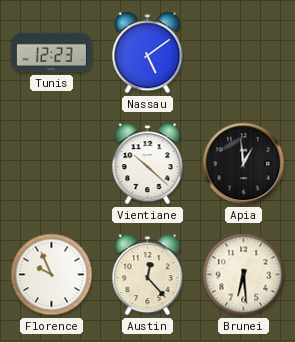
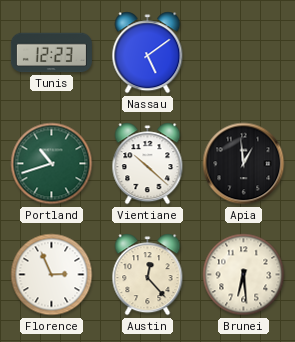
Portland: none -> 10:42
Florence: 9:56 -> 2:56
